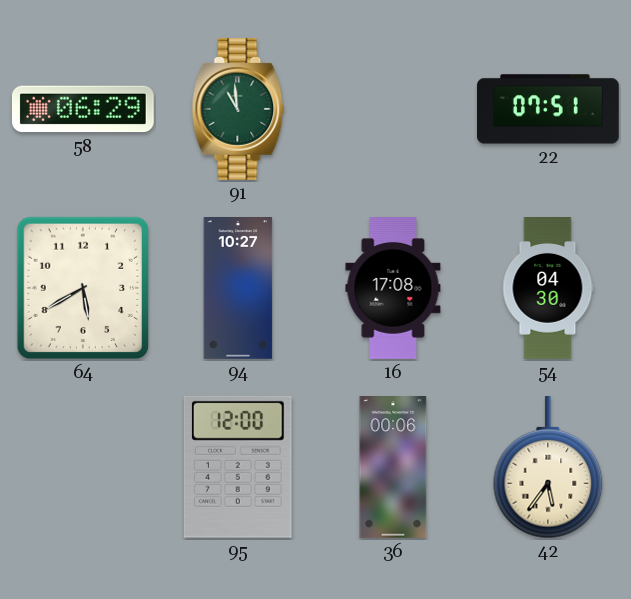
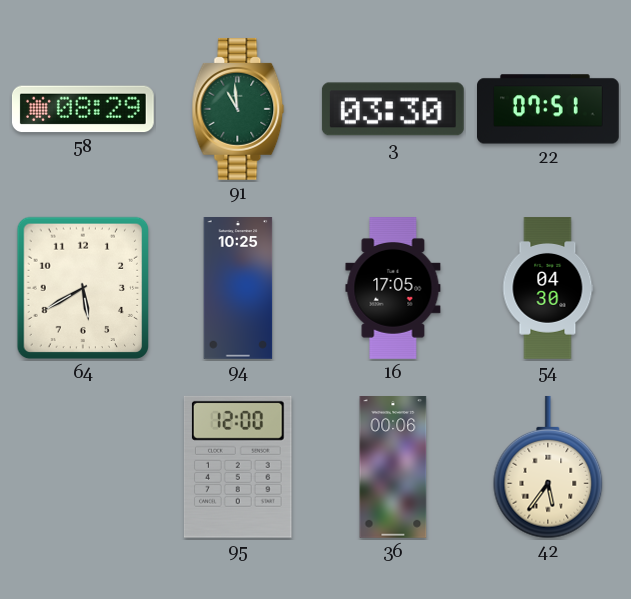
58: 06:29 -> 08:29
3: none -> 03:30
94: 10:27 -> 10:25
16: 17:08 -> 17:05
